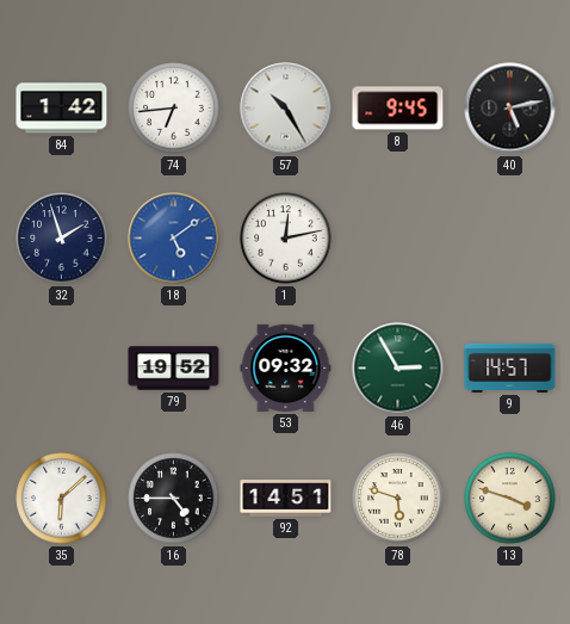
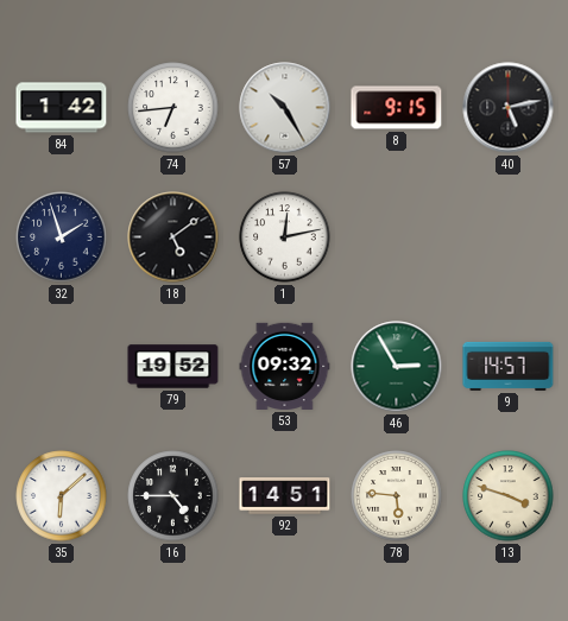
8: 9:45 -> 9:15
18 dial: blue -> black
78: 5:48 -> 5:46
